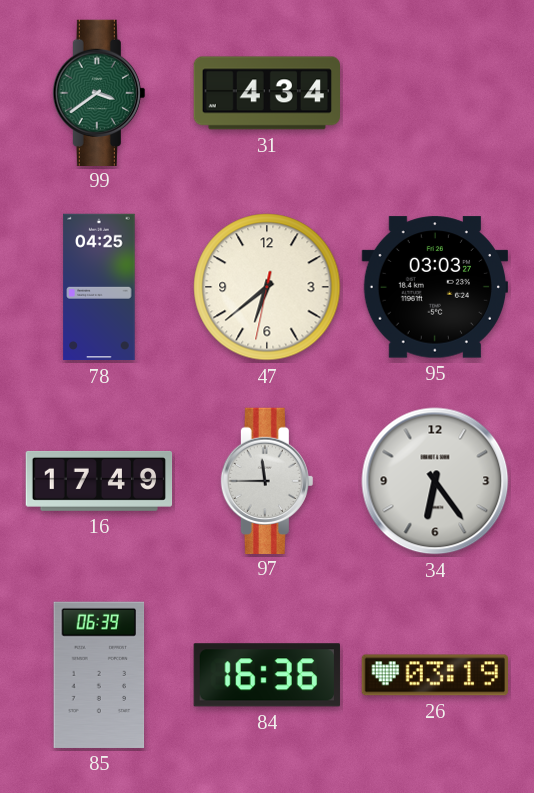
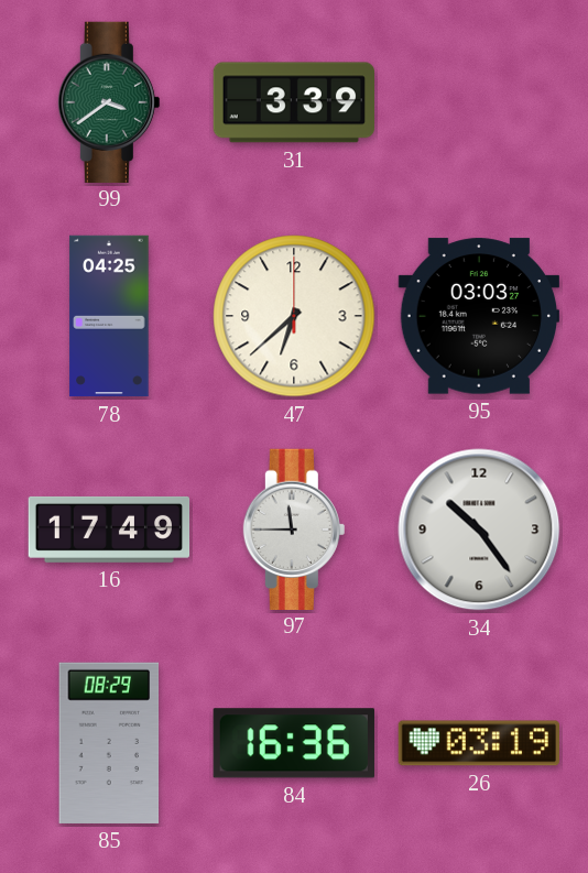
31: 4:34 -> 3:39
47: 6:38:32 -> 6:38:00
34: 6:24 -> 10:24
85: 06:39 -> 08:29
